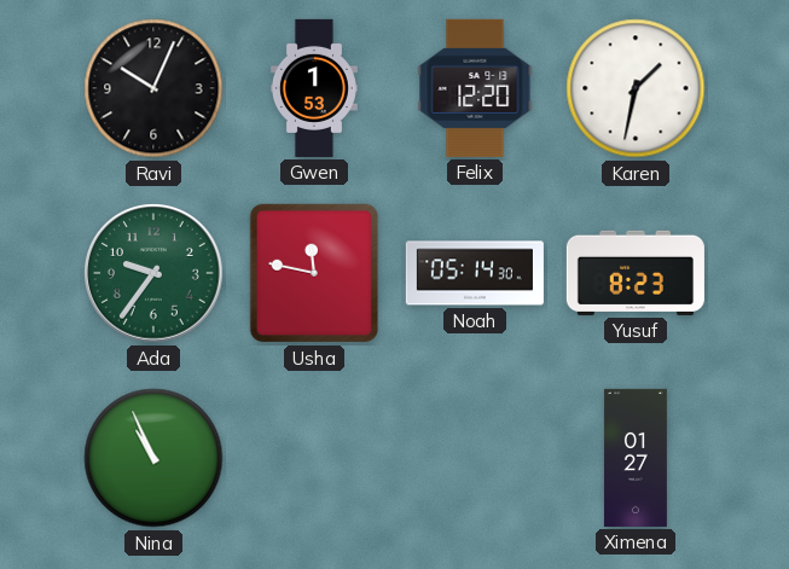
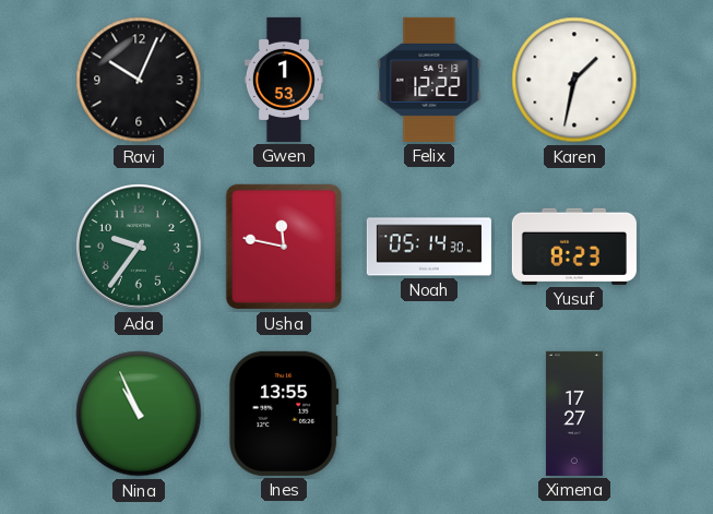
Felix: 12:20 -> 12:22
Ines: none -> 13:55
Ximena: 01:27 -> 17:27
